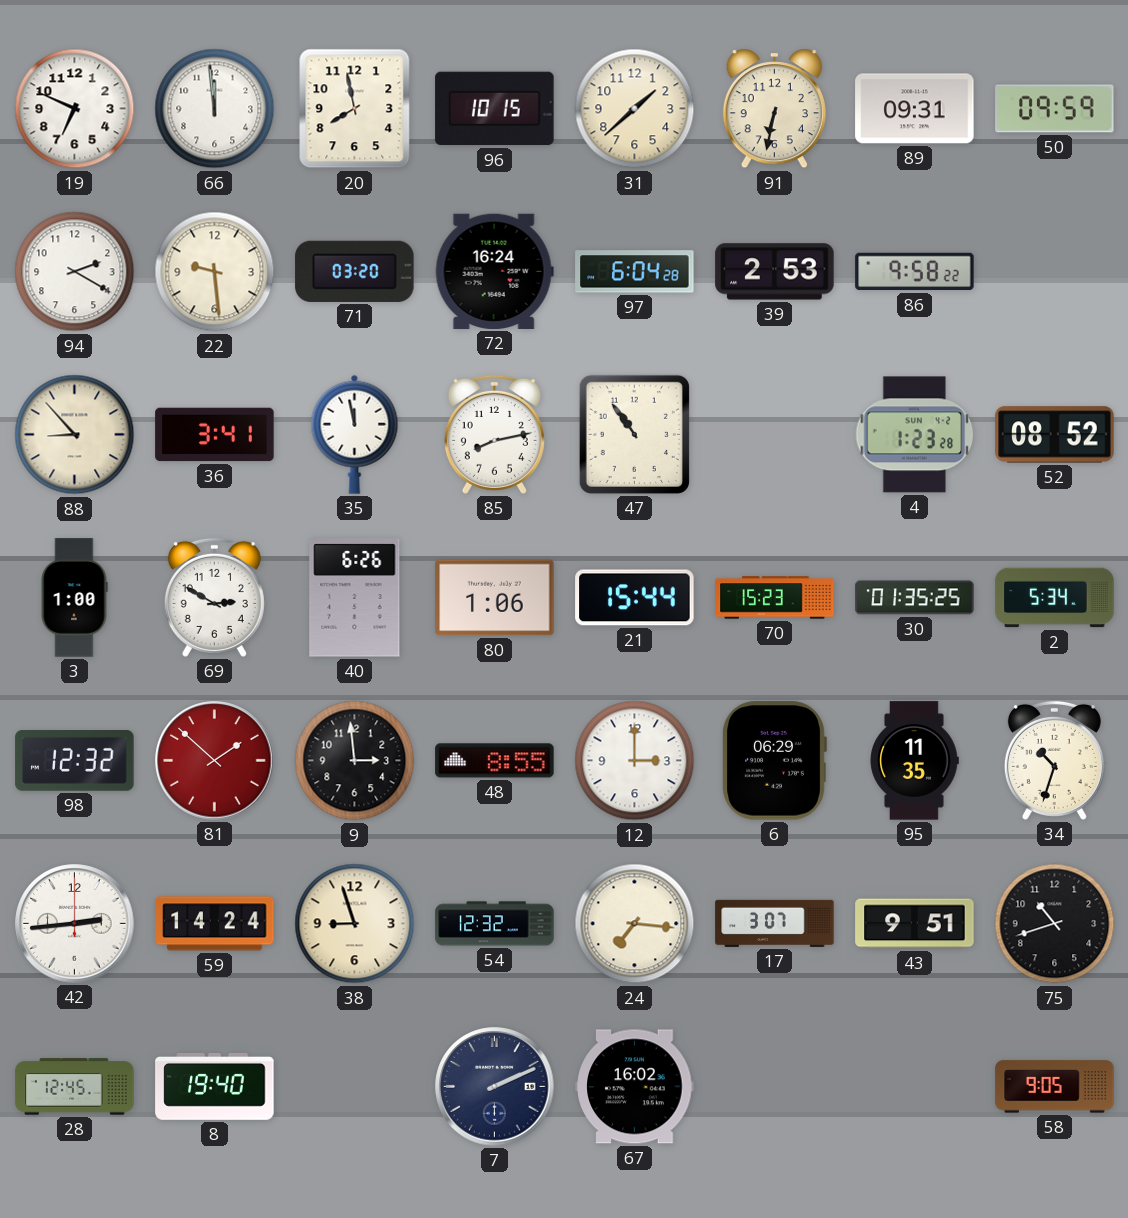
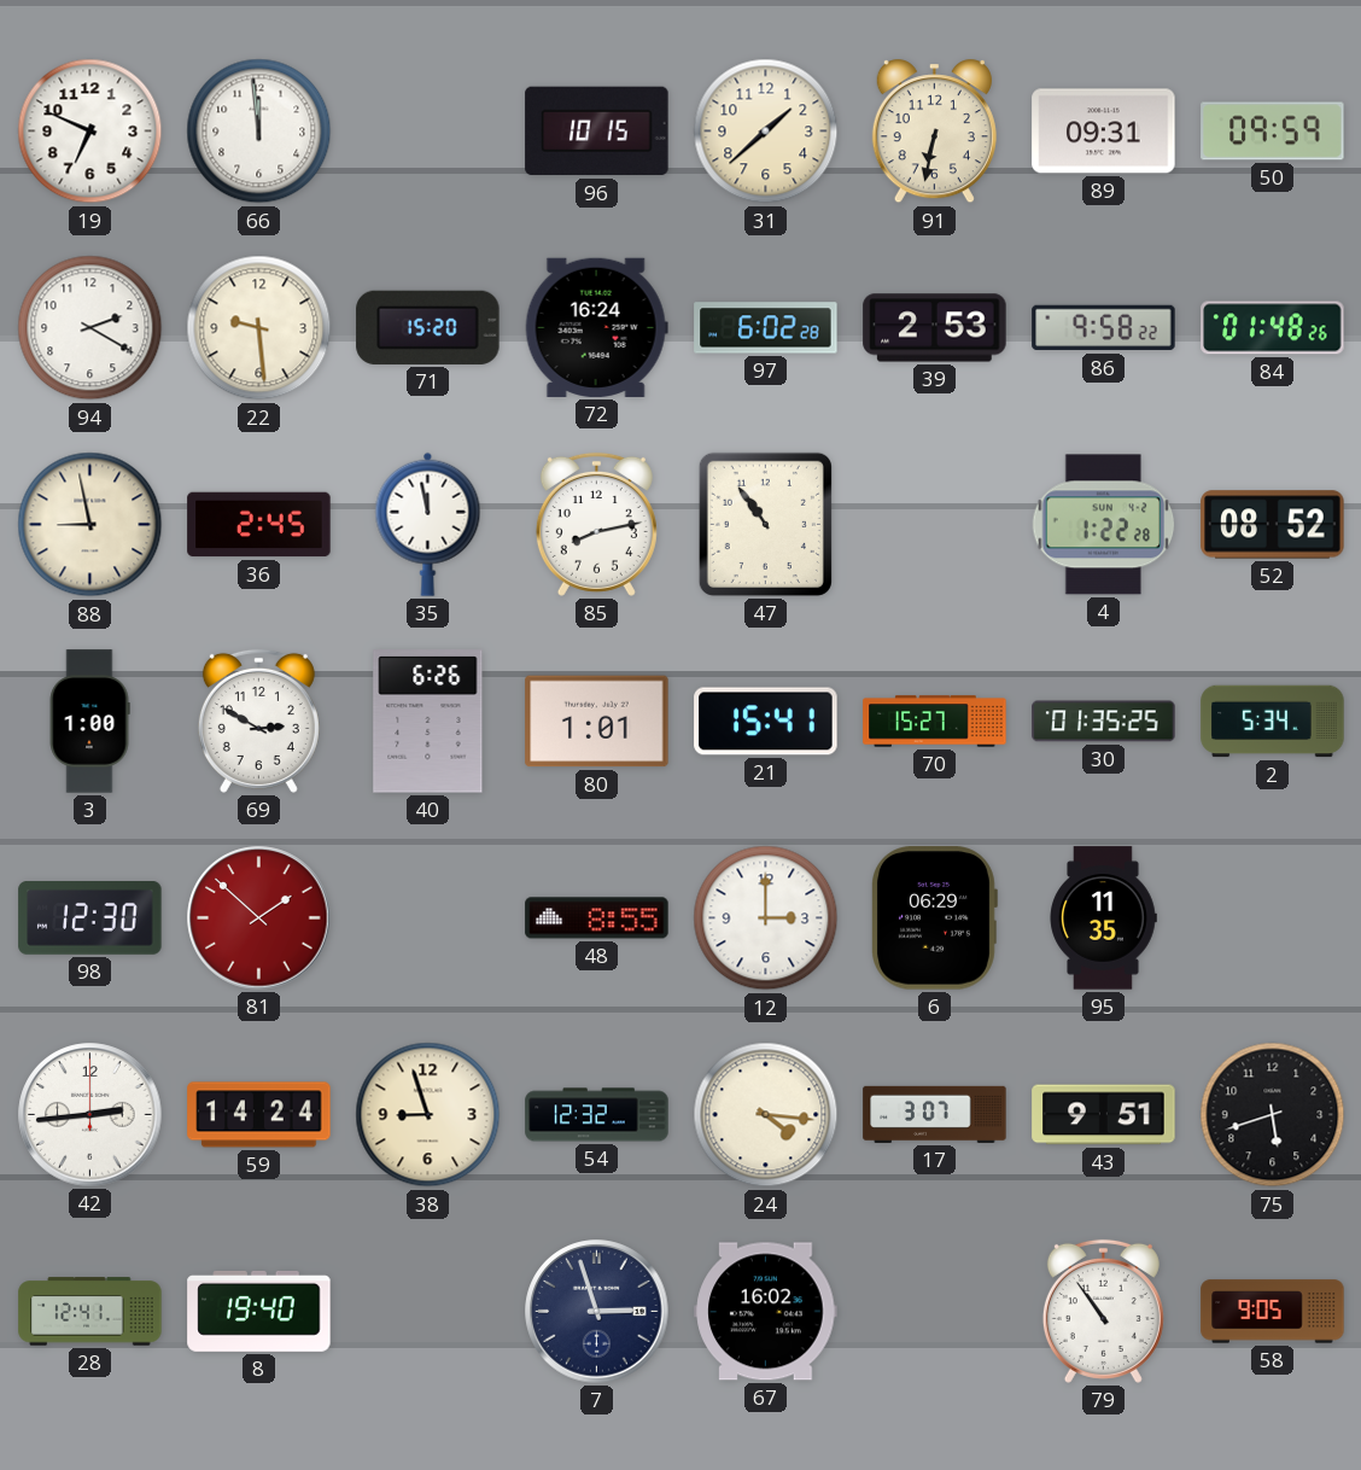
20: 7:58 -> none
71: 03:20 -> 15:20
97: 6:04 -> 6:02
84: none -> 01:48
88: 8:53 -> 8:58
36: 3:41 -> 2:45
4: 1:23 -> 1:22
80: 1:06 -> 1:01
21: 15:44 -> 15:41
70: 15:23 -> 15:27
98: 12:32 -> 12:30
9: 2:59 -> none
34: 10:33 -> none
24: 7:16 -> 4:16
75: 10:42 -> 5:42
28: 12:45 -> 12:41
7: 2:11 -> 2:57
79: none -> 10:54
